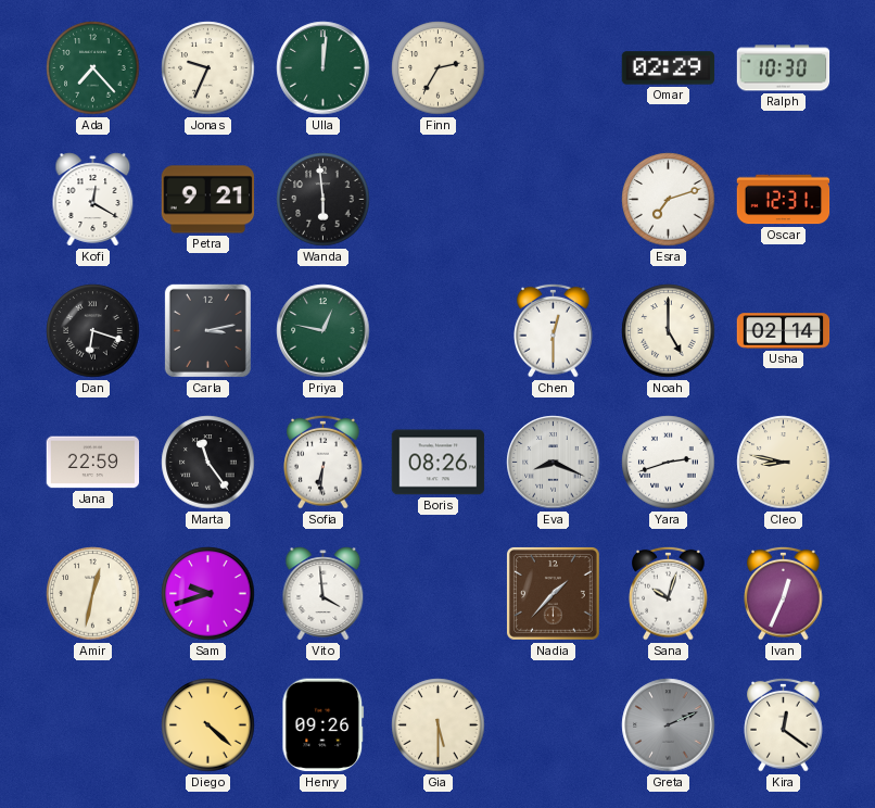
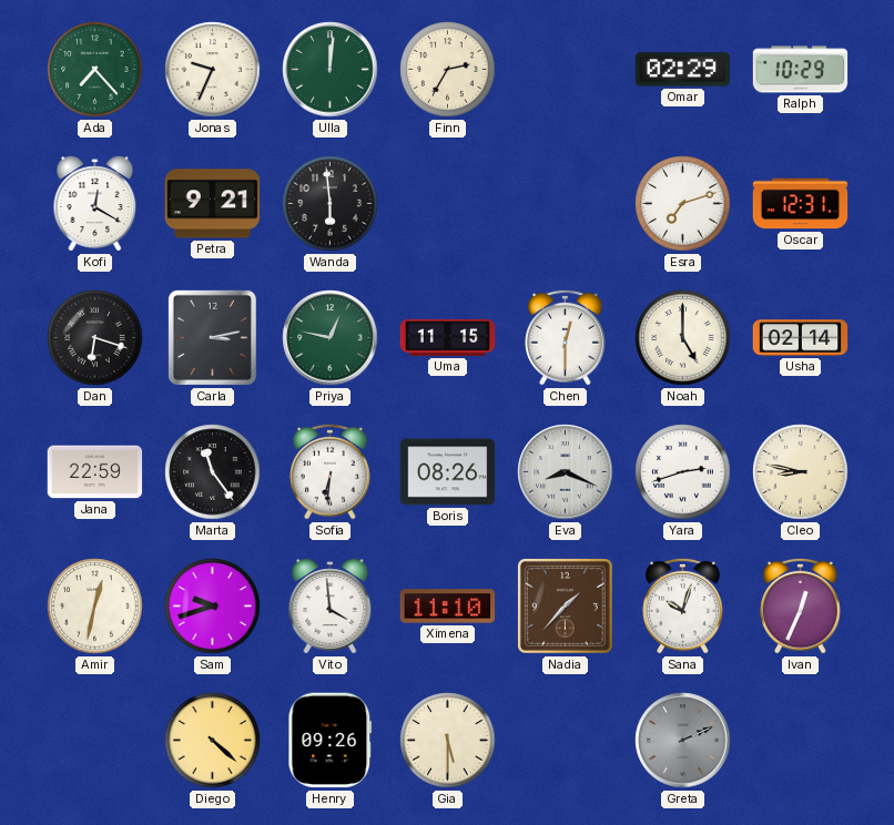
Ralph: 10:30 -> 10:29
Uma: none -> 11:15
Ximena: none -> 11:10
Kira: 12:21 -> none
